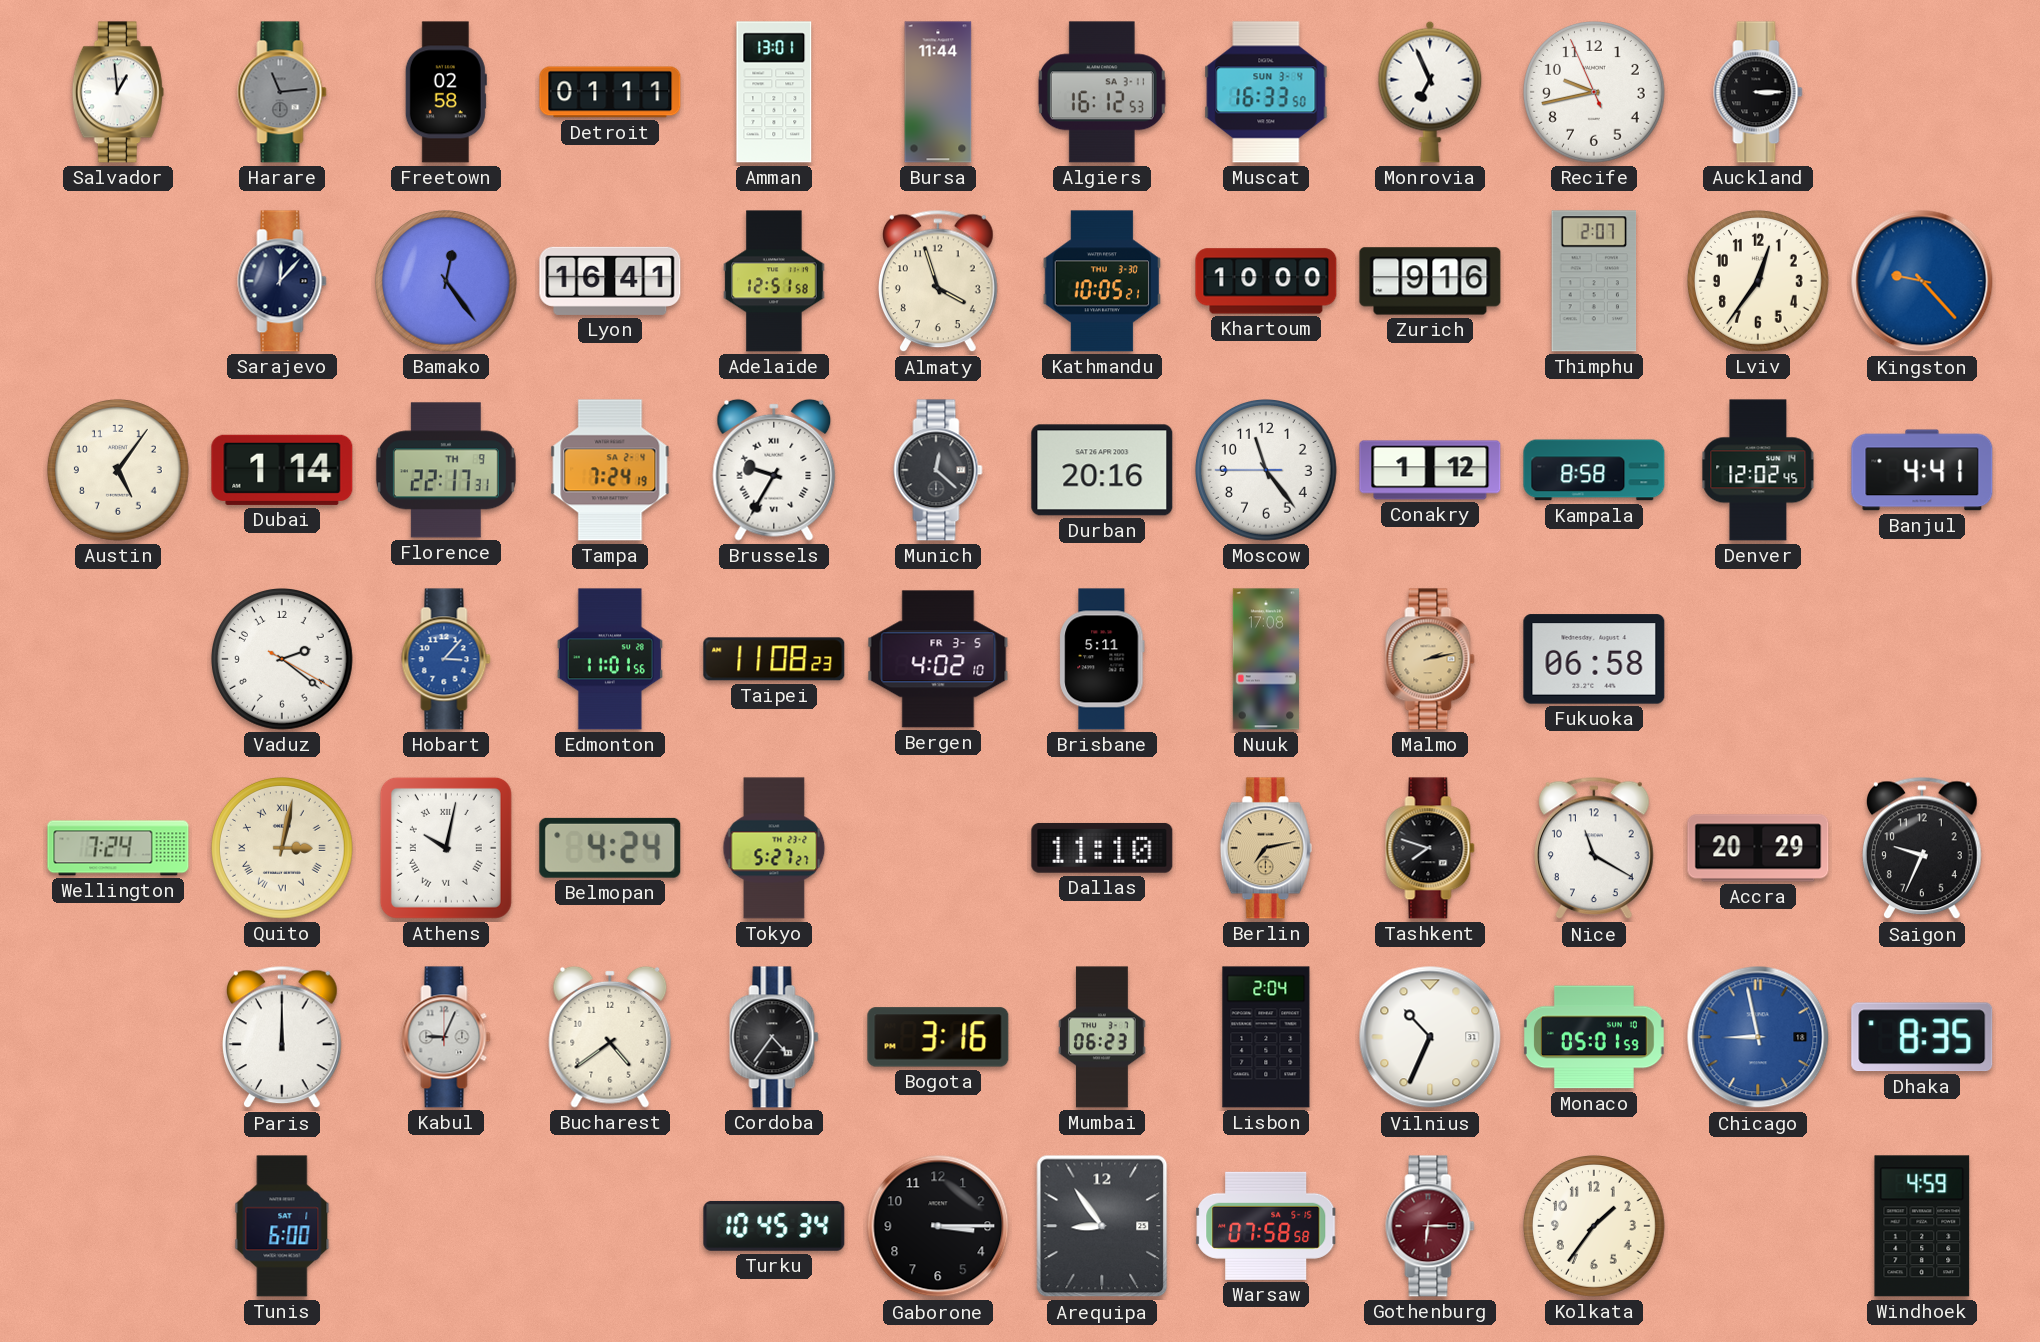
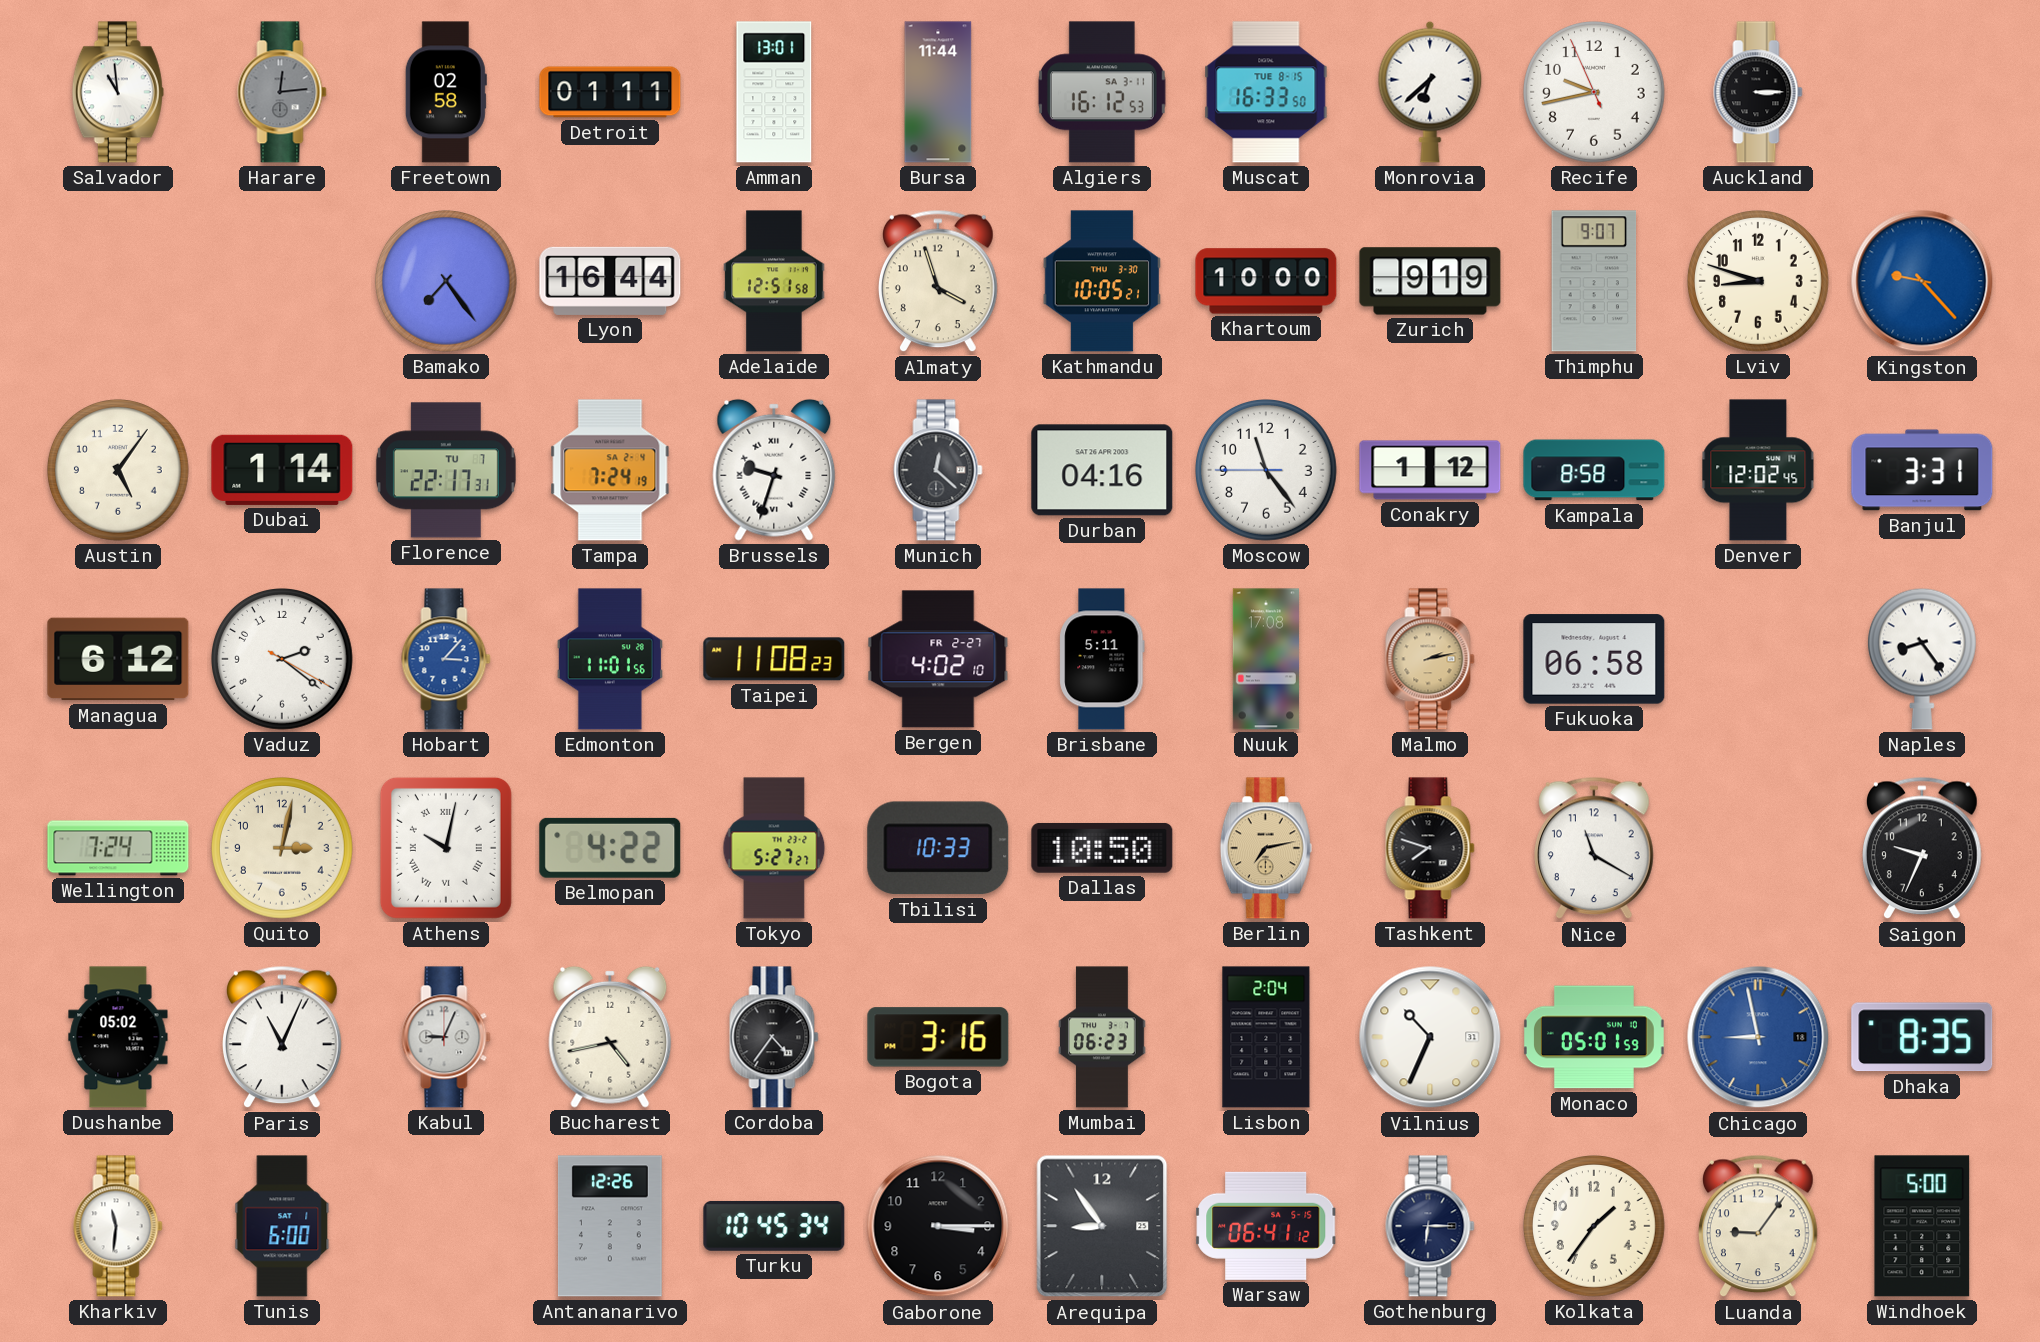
Salvador: 12:59 -> 10:59
Harare: 11:14 -> 12:14
Muscat date: SUN 3-4 -> TUE 8-15
Monrovia: 6:56 -> 6:38
Sarajevo: 12:07 -> none
Bamako: 12:24 -> 7:24
Lyon: 16:41 -> 16:44
Zurich: 9:16 -> 9:19
Thimphu: 2:07 -> 9:07
Lviv: 12:36 -> 8:48
Florence date: TH 9 -> TU 7
Brussels: 9:35 -> 9:33
Durban: 20:16 -> 04:16
Banjul: 4:41 -> 3:31
Managua: none -> 6:12
Bergen date: FR 3-5 -> FR 2-27
Naples: none -> 8:24
Quito numerals: Roman -> Arabic
Belmopan: 4:24 -> 4:22
Tbilisi: none -> 10:33
Dallas: 11:10 -> 10:50
Accra: 20:29 -> none
Dushanbe: none -> 05:02
Paris: 12:00 -> 11:04
Bucharest: 4:39 -> 4:43
Kharkiv: none -> 11:31
Antananarivo: none -> 12:26
Warsaw: 07:58 -> 06:41
Gothenburg dial: burgundy -> navy
Luanda: none -> 9:06
Windhoek: 4:59 -> 5:00
